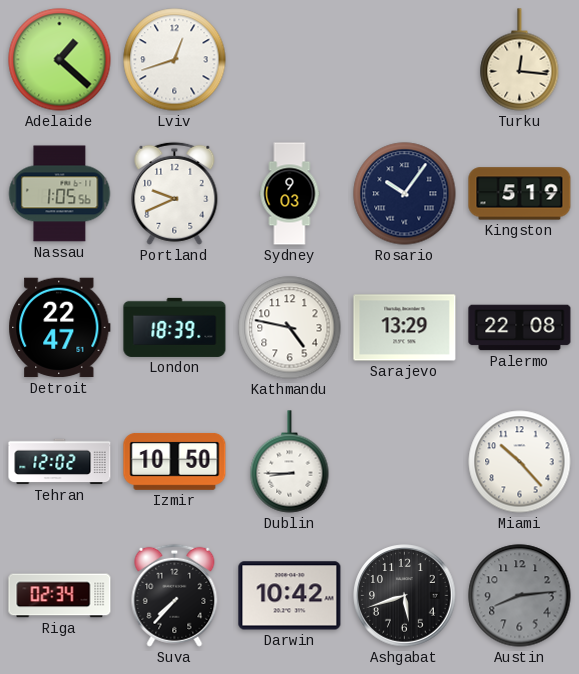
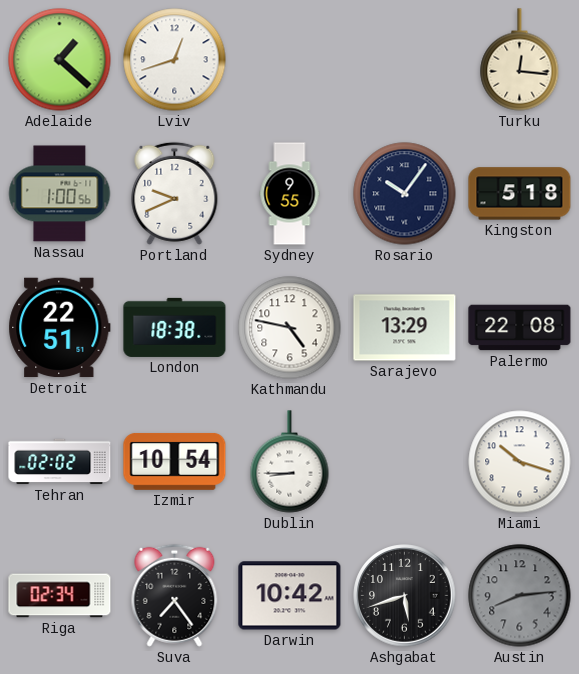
Nassau: 1:05 -> 1:00
Sydney: 9:03 -> 9:55
Kingston: 5:19 -> 5:18
Detroit: 22:47 -> 22:51
London: 18:39 -> 18:38
Tehran: 12:02 -> 02:02
Izmir: 10:50 -> 10:54
Miami: 10:23 -> 10:18
Suva: 7:37 -> 7:24
